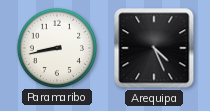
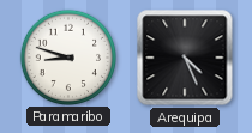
Paramaribo: 8:43 -> 8:48
